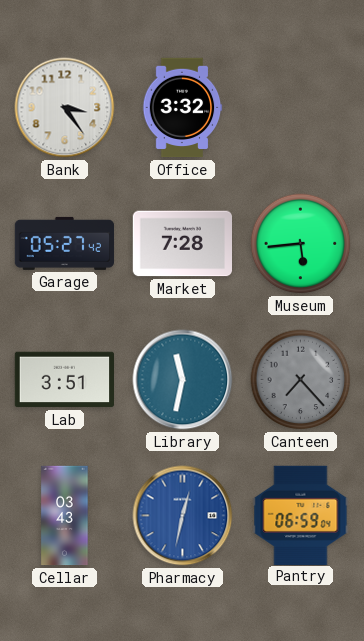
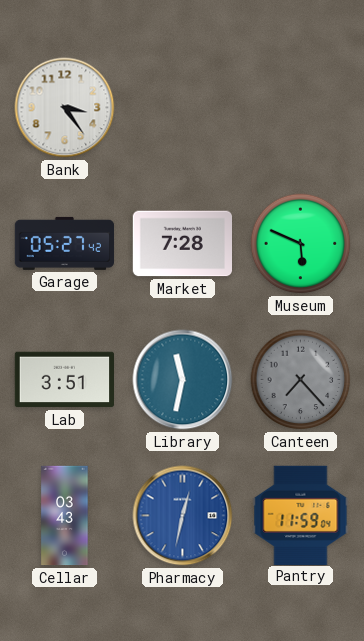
Office: 3:32 -> none
Museum: 5:44 -> 5:49
Pantry: 06:59 -> 11:59
